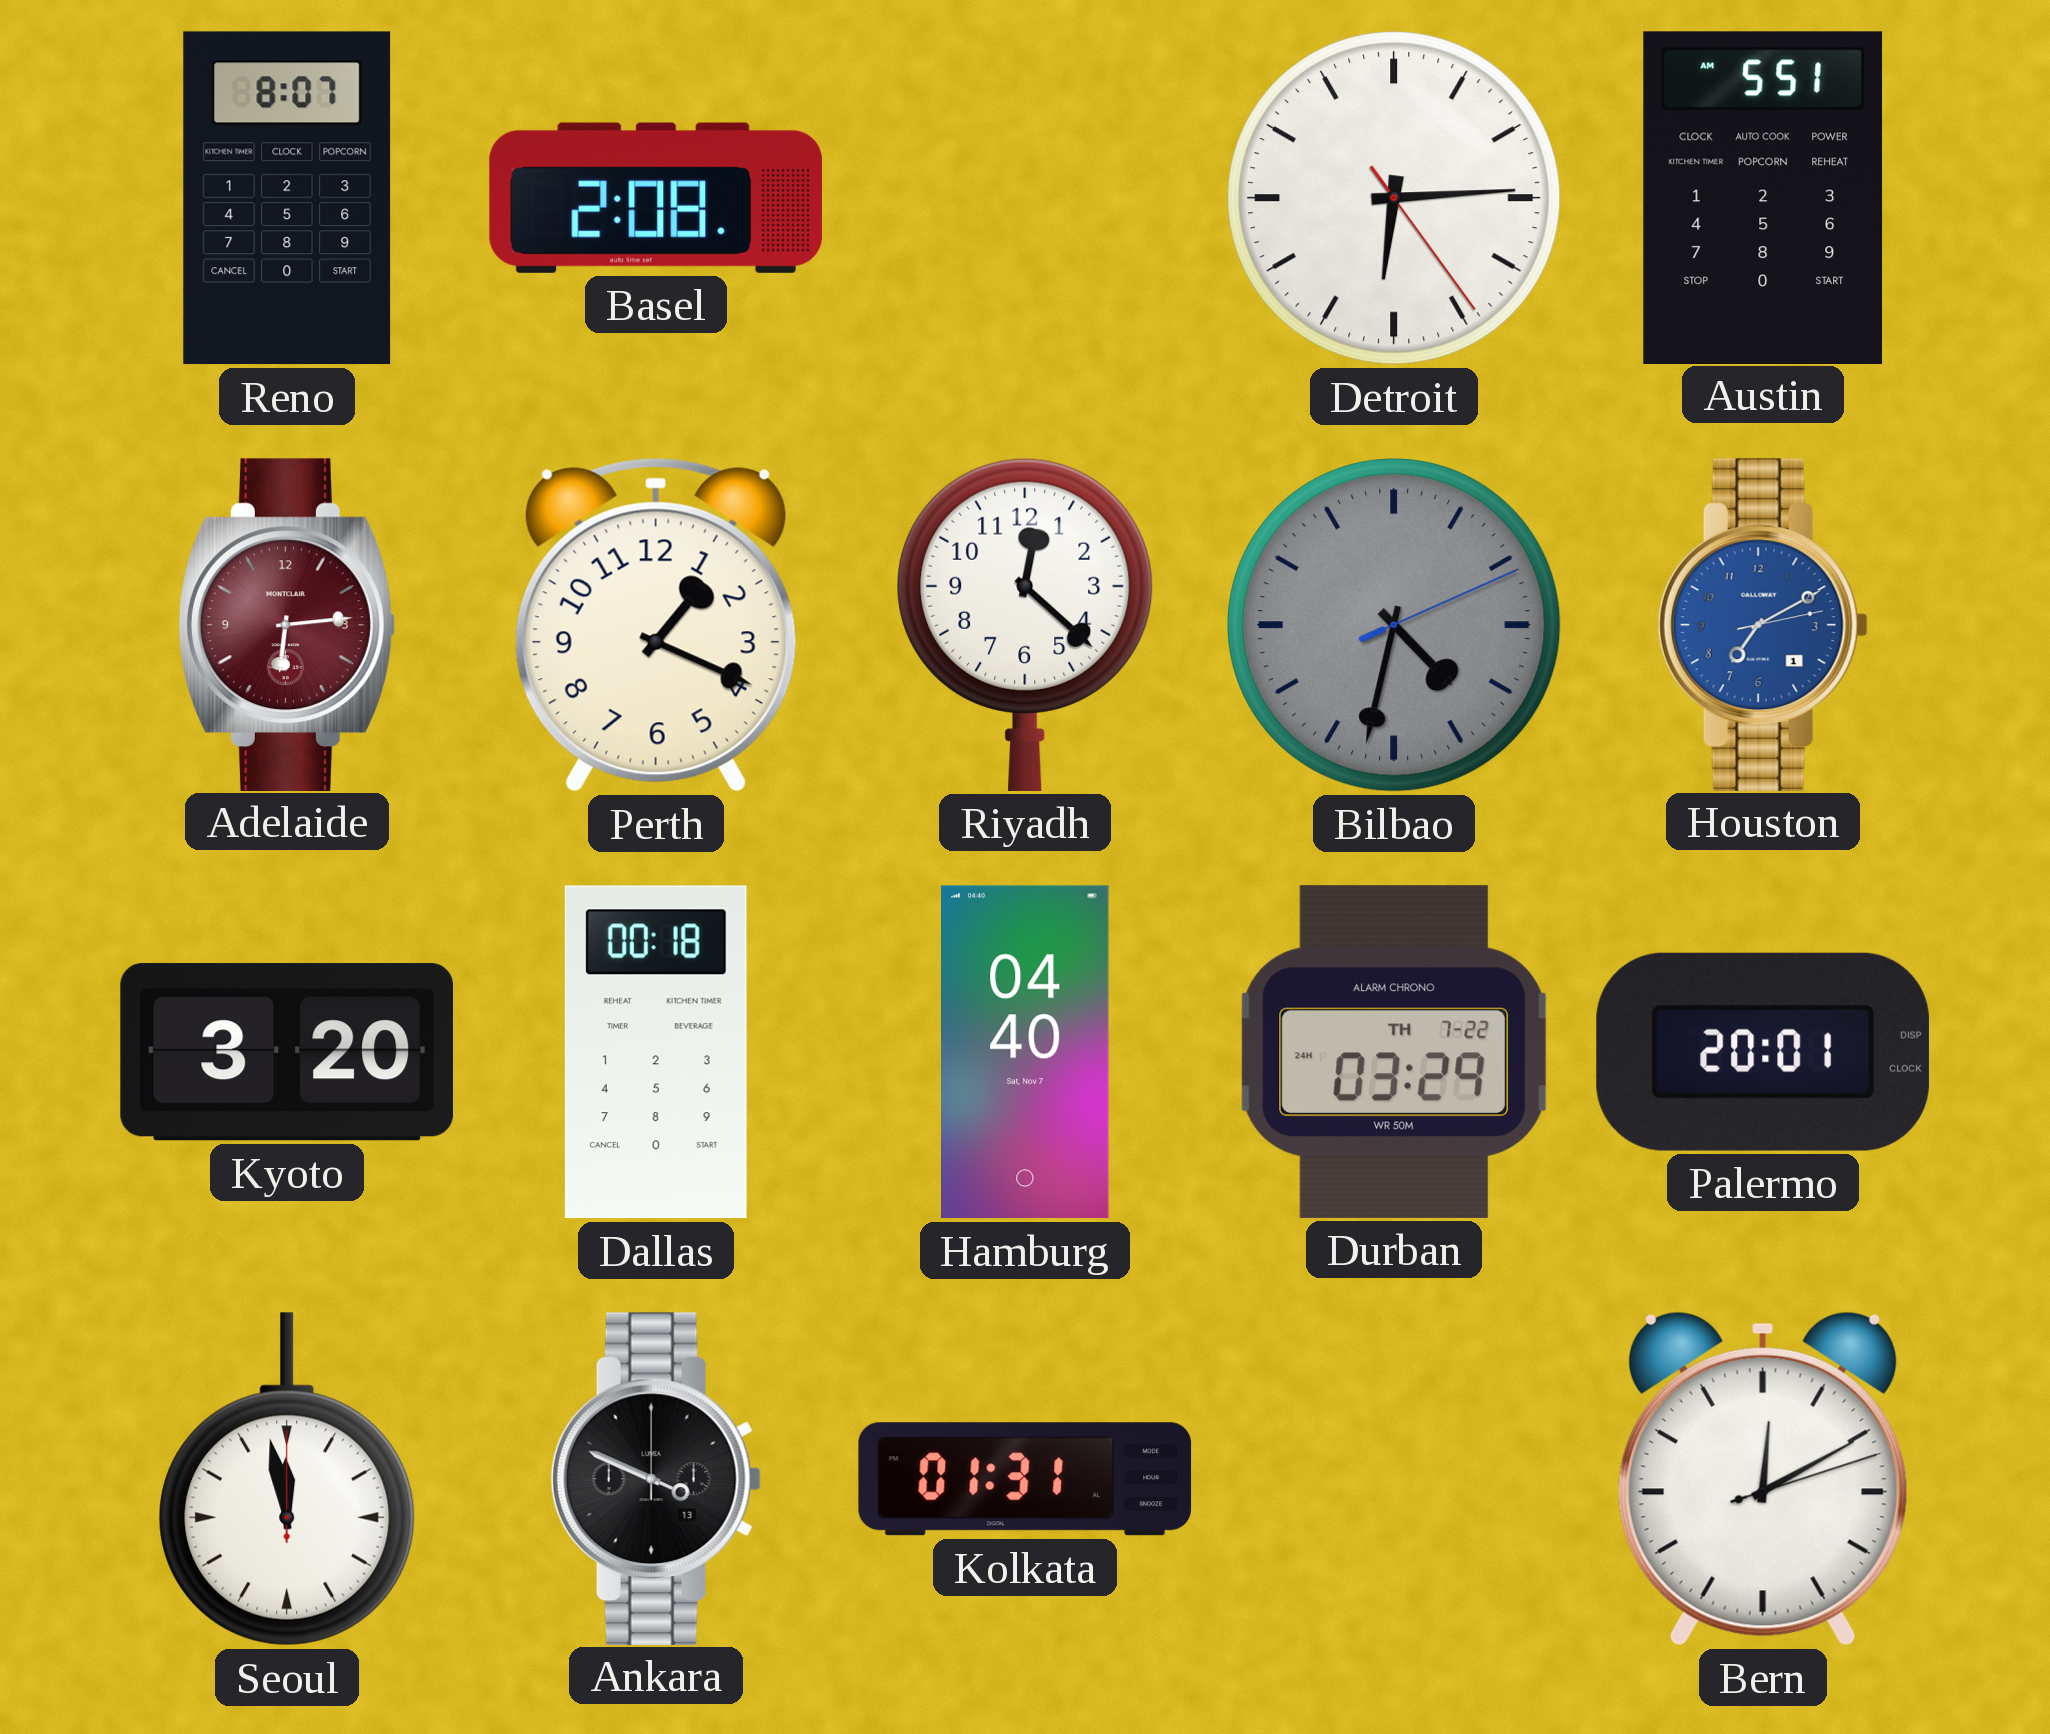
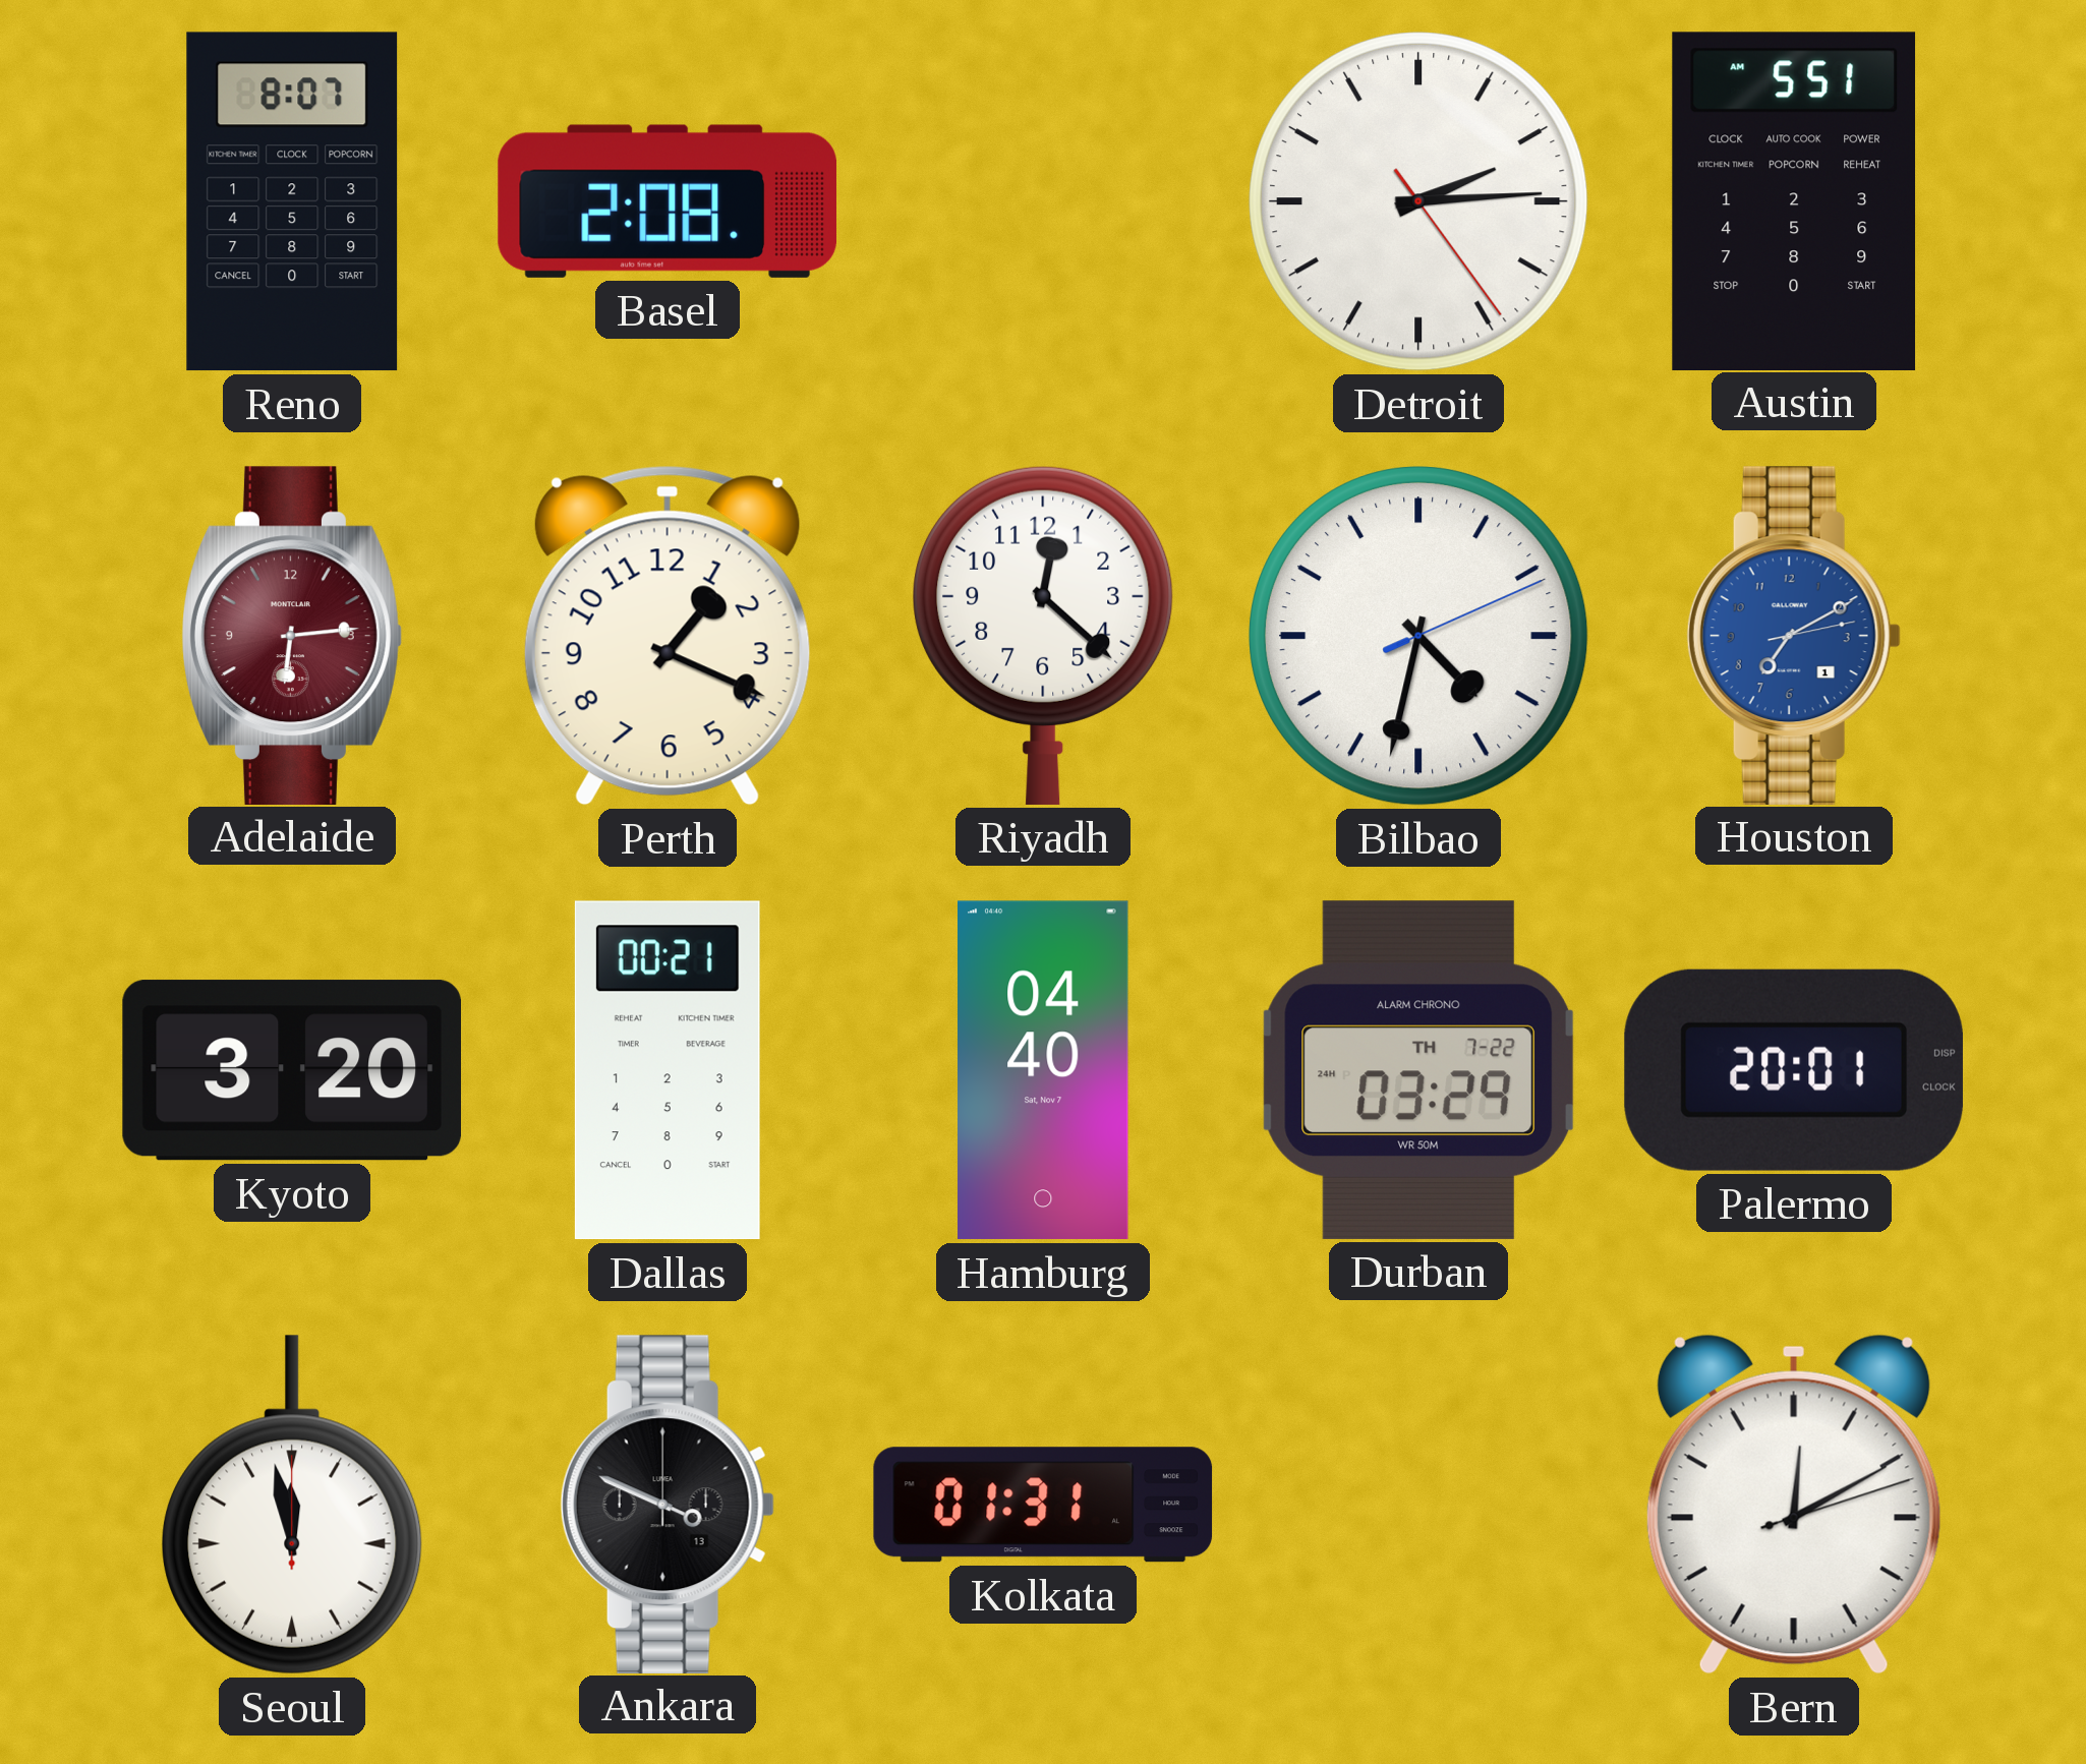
Detroit: 6:14 -> 2:14
Bilbao dial: grey -> white
Dallas: 00:18 -> 00:21
